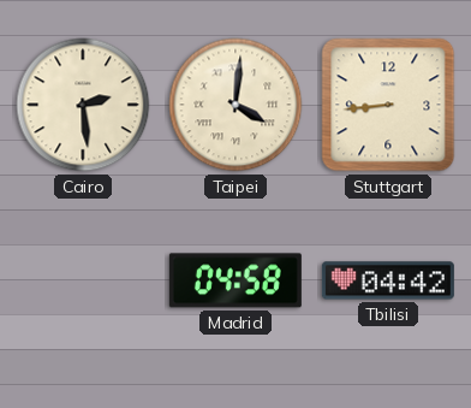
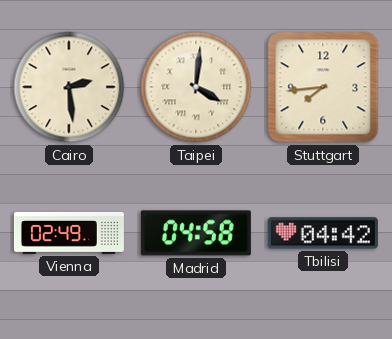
Stuttgart: 8:44 -> 7:44
Vienna: none -> 02:49
